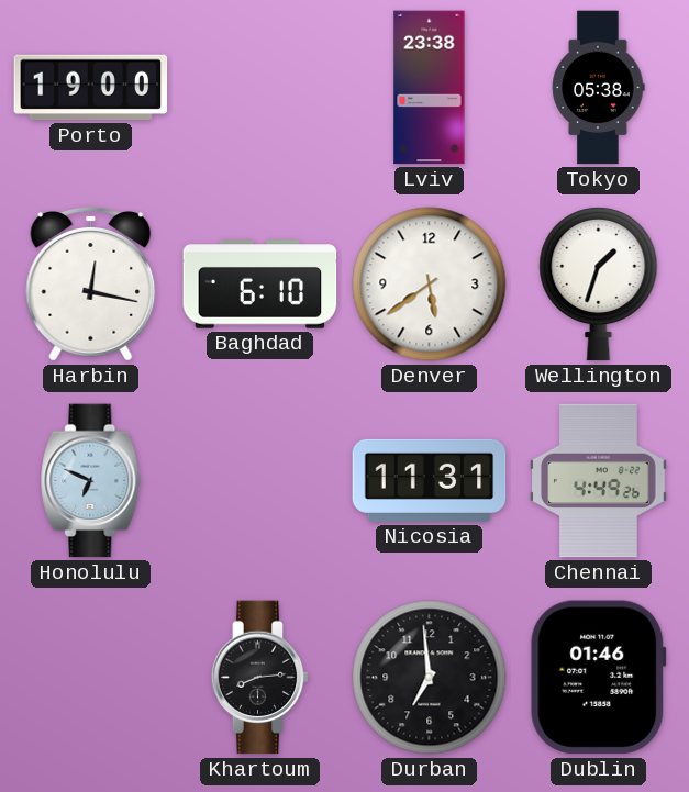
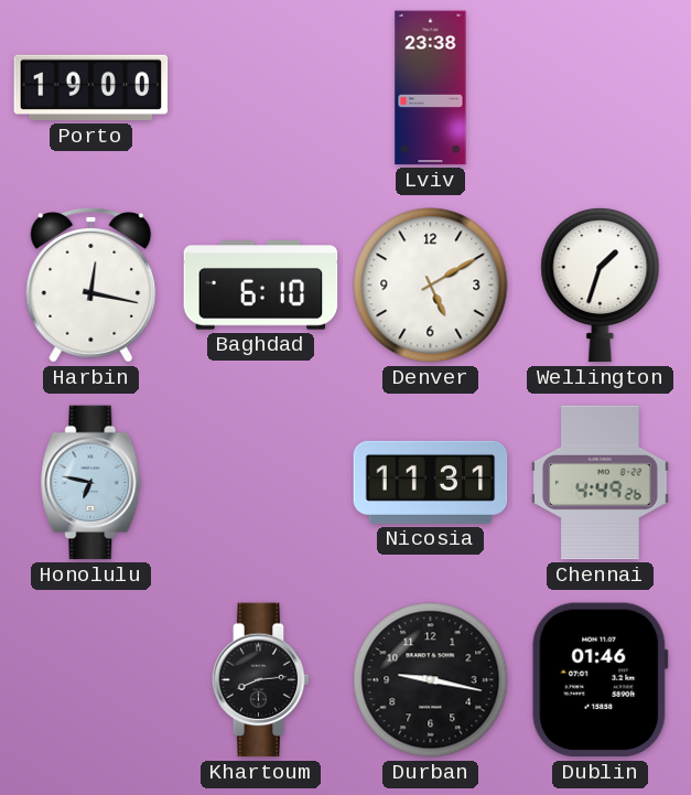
Tokyo: 05:38 -> none
Denver: 5:39 -> 5:10
Honolulu: 6:49 -> 6:47
Durban: 6:59 -> 9:17
